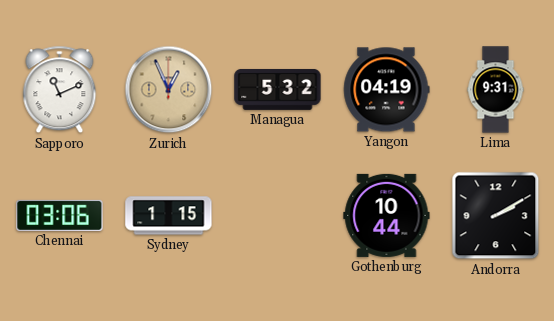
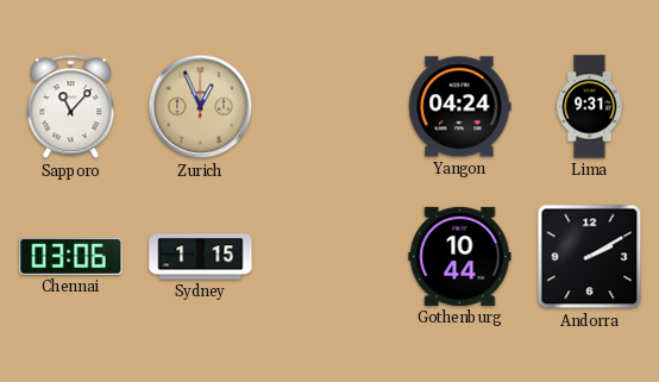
Sapporo: 11:11 -> 11:07
Managua: 5:32 -> none
Yangon: 04:19 -> 04:24
